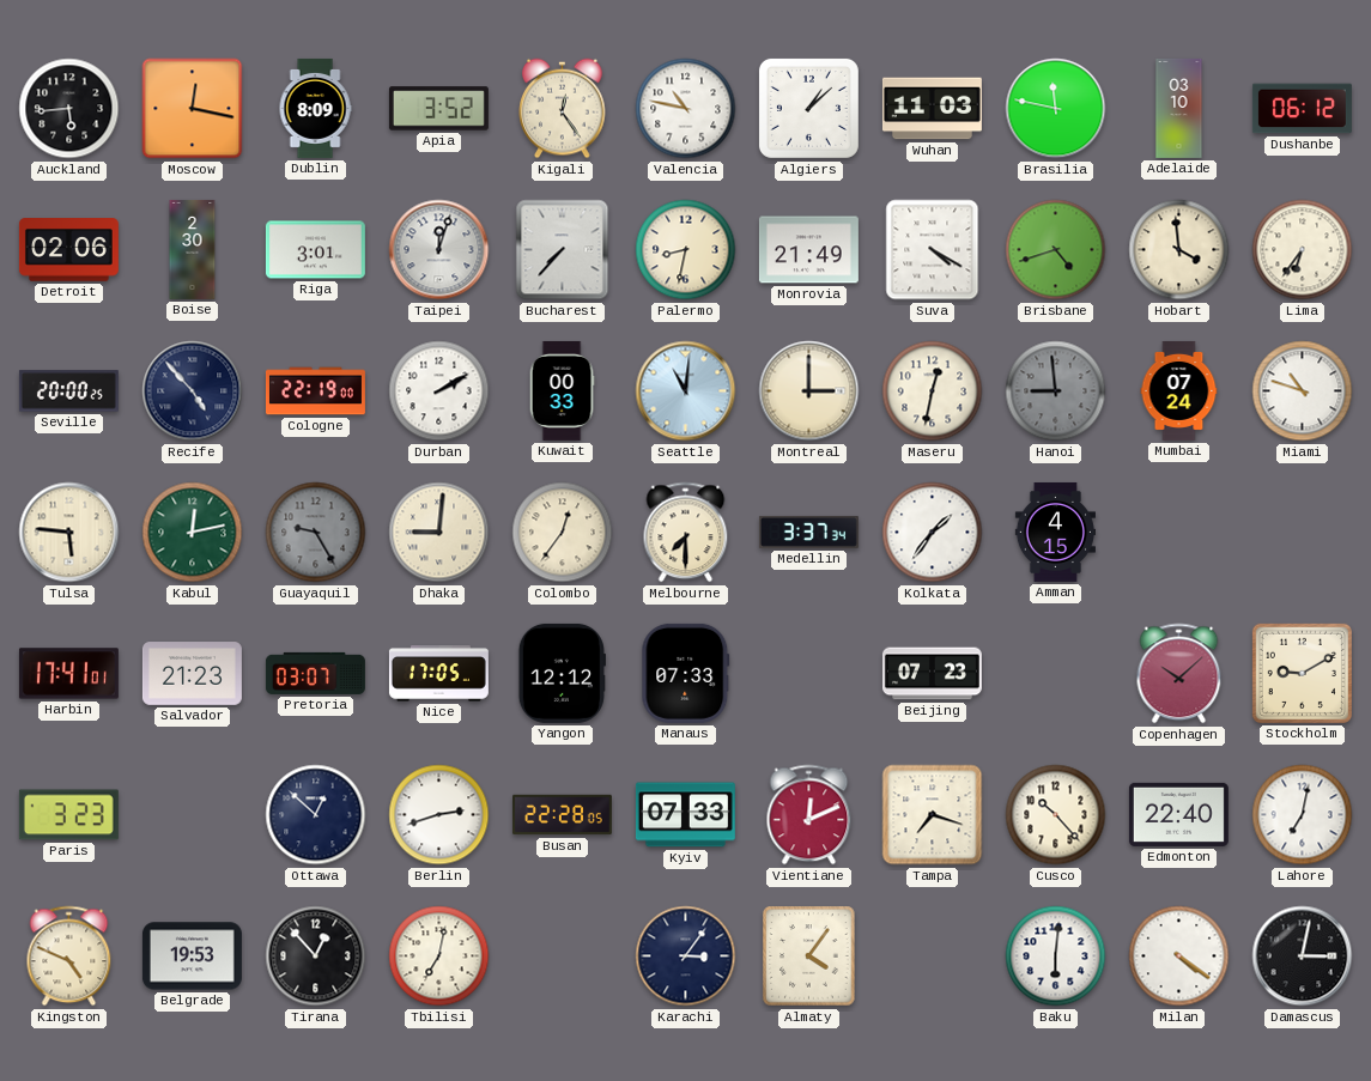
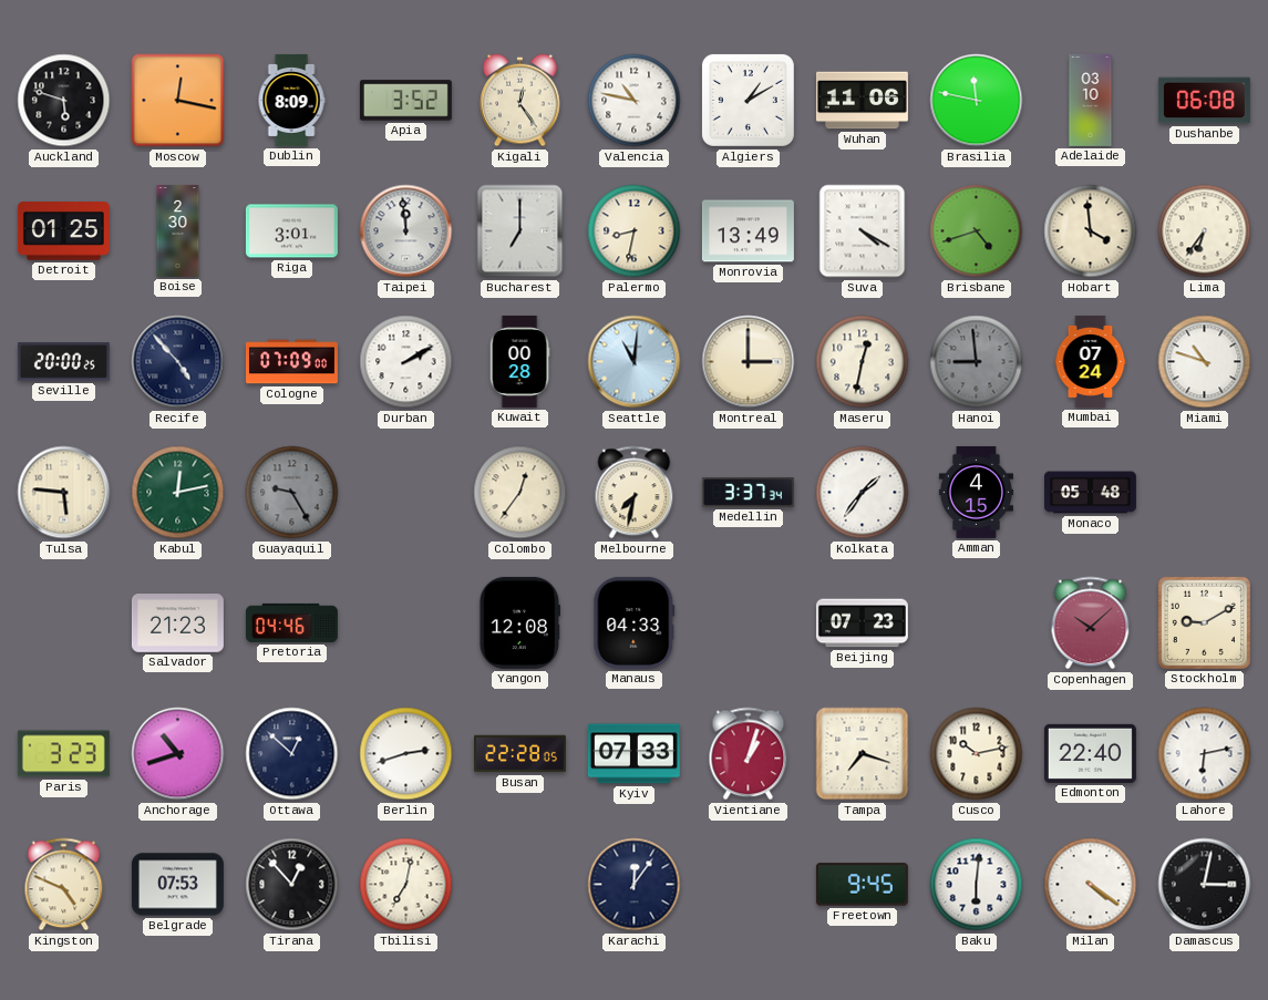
Auckland: 5:44 -> 5:48
Algiers: 1:08 -> 1:10
Wuhan: 11:03 -> 11:06
Dushanbe: 06:12 -> 06:08
Detroit: 02:06 -> 01:25
Taipei: 12:03 -> 11:59
Bucharest: 7:37 -> 7:00
Monrovia: 21:49 -> 13:49
Cologne: 22:19 -> 07:09
Kuwait: 00:33 -> 00:28
Dhaka: 9:01 -> none
Melbourne: 7:30 -> 7:32
Monaco: none -> 05:48
Harbin: 17:41 -> none
Pretoria: 03:07 -> 04:46
Nice: 17:05 -> none
Yangon: 12:12 -> 12:08
Manaus: 07:33 -> 04:33
Anchorage: none -> 10:42
Vientiane: 12:11 -> 1:03
Cusco: 10:23 -> 10:13
Lahore: 7:02 -> 6:13
Belgrade: 19:53 -> 07:53
Karachi: 3:06 -> 12:06
Almaty: 4:06 -> none
Freetown: none -> 9:45
